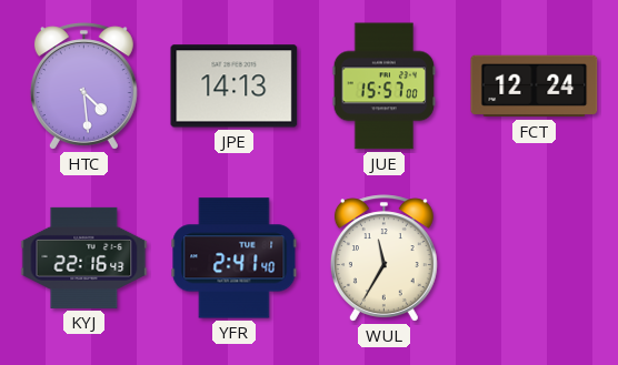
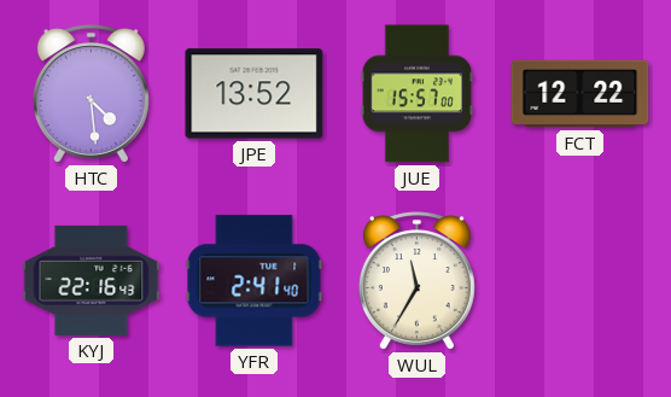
JPE: 14:13 -> 13:52
FCT: 12:24 -> 12:22
